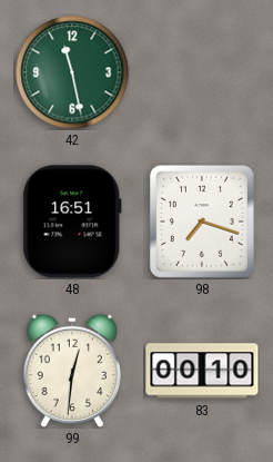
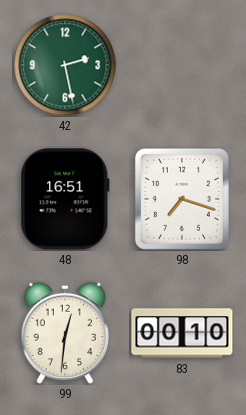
42: 11:28 -> 2:28
